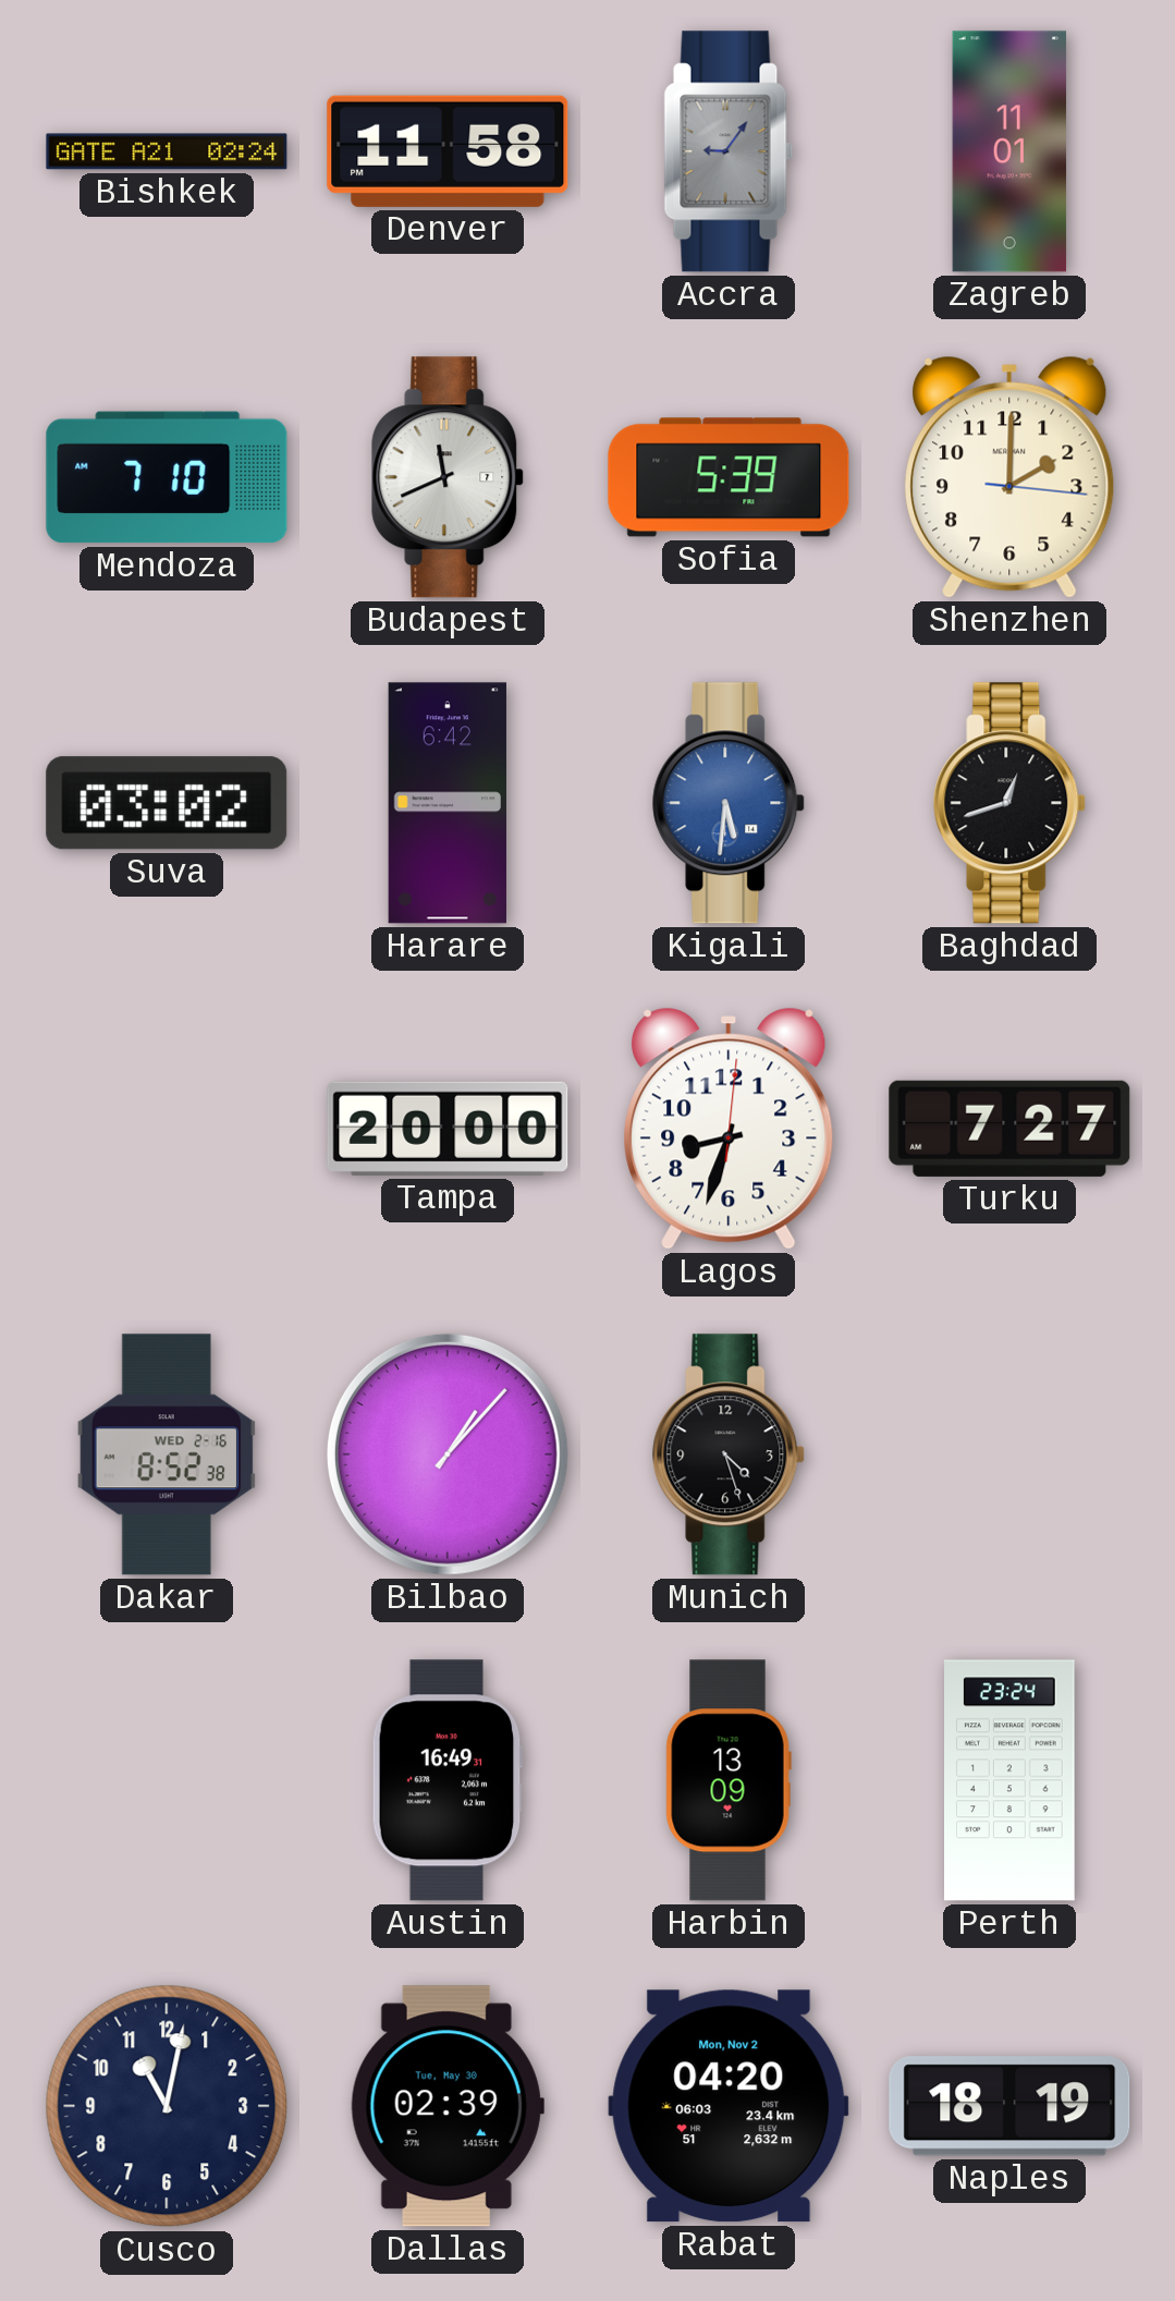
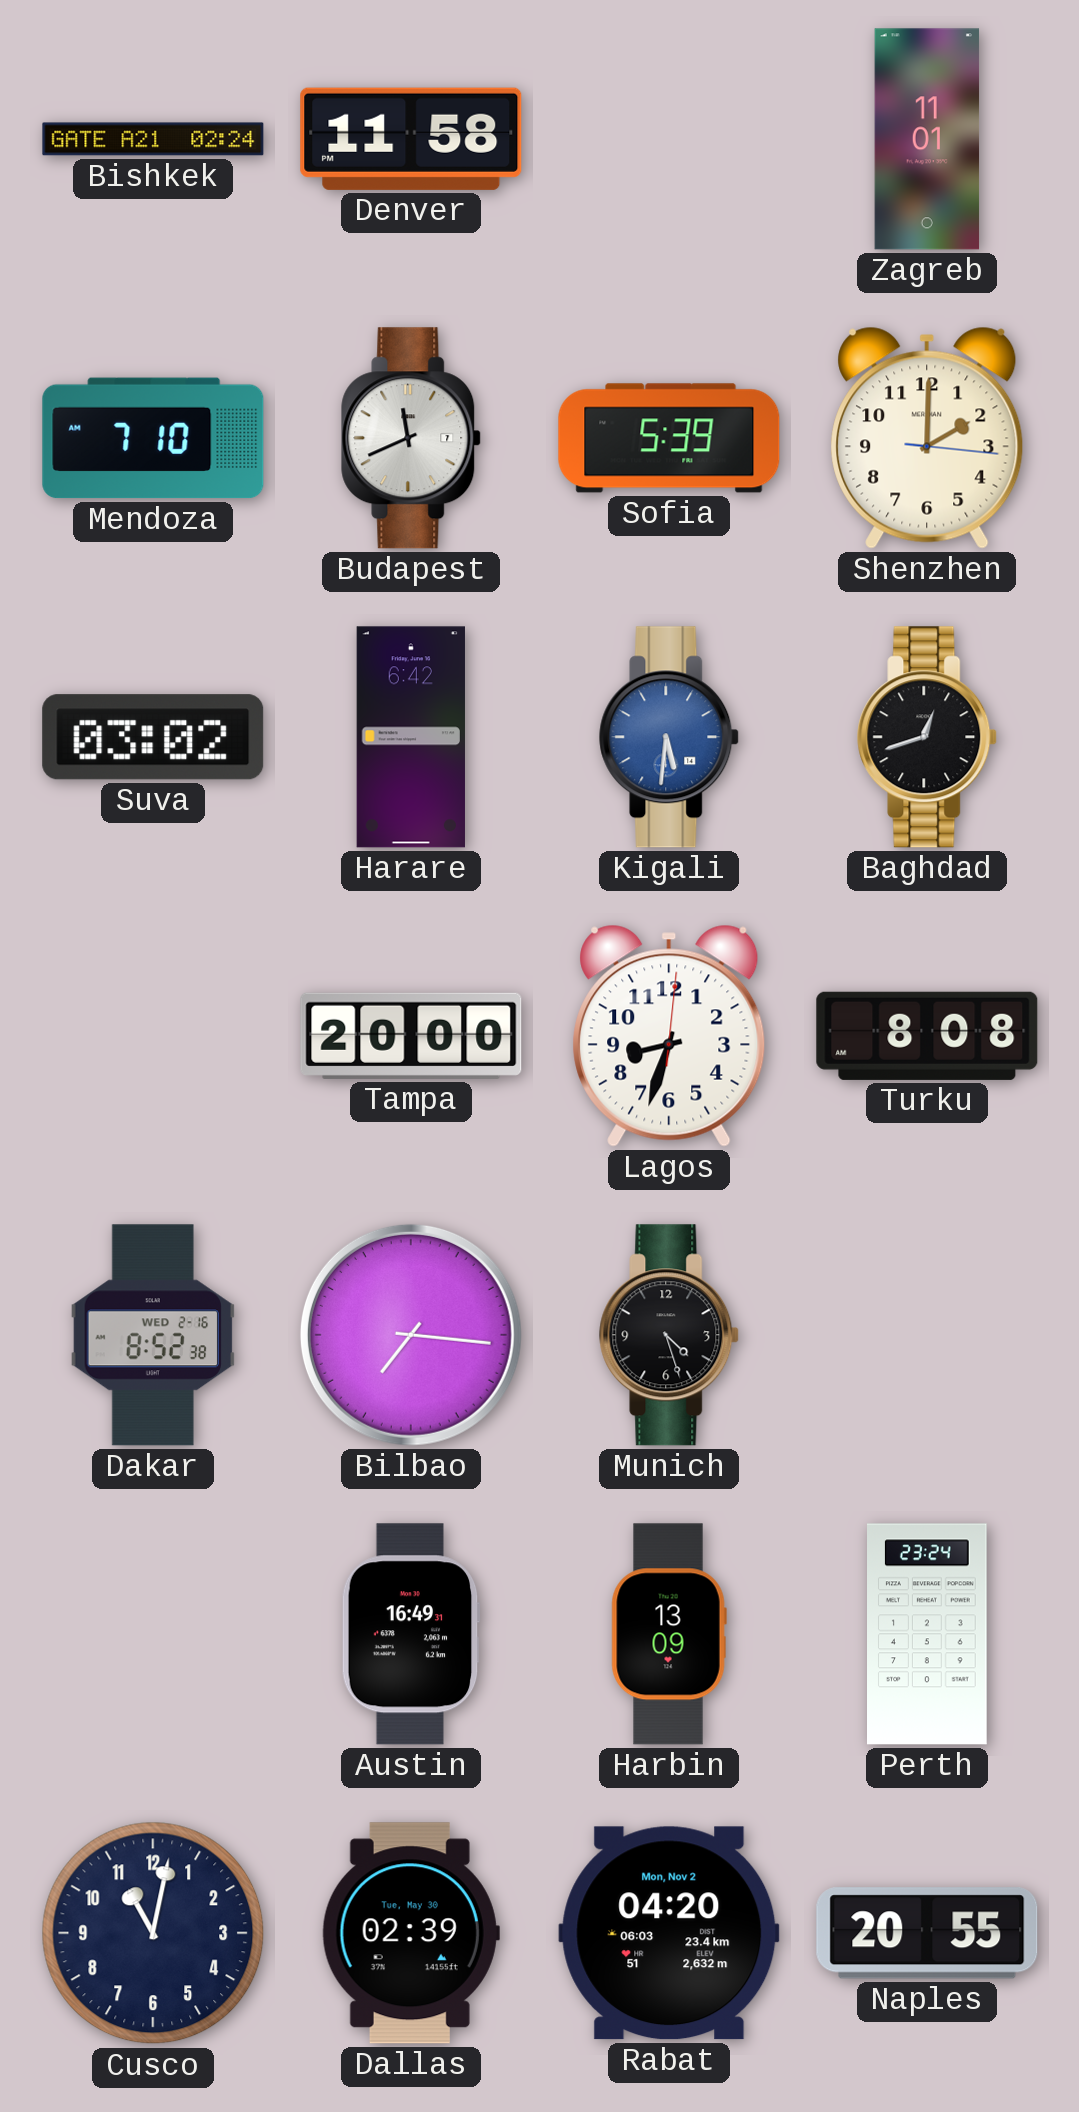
Accra: 9:06 -> none
Turku: 7:27 -> 8:08
Bilbao: 1:07 -> 7:16
Naples: 18:19 -> 20:55
